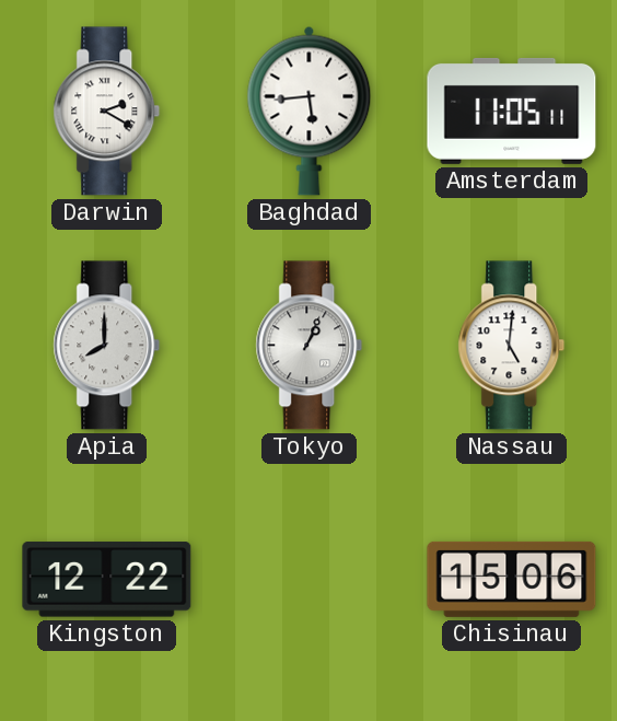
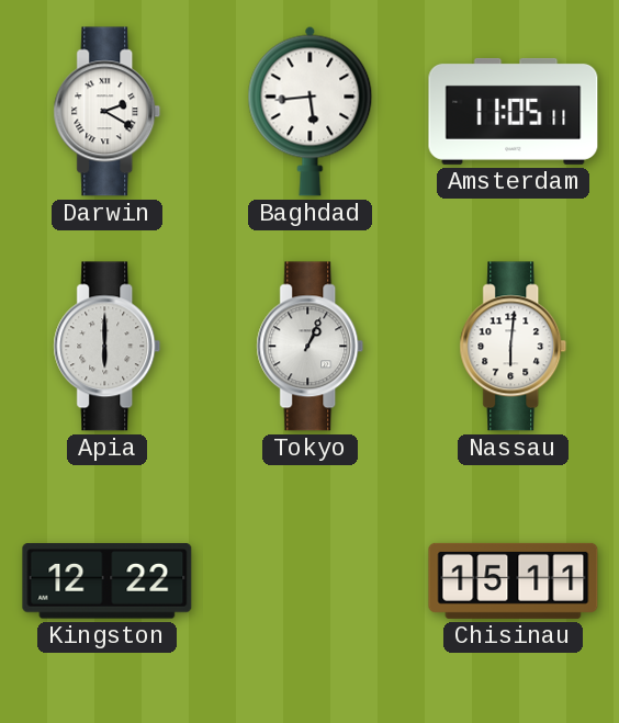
Apia: 8:00 -> 6:00
Nassau: 5:01 -> 6:01
Chisinau: 15:06 -> 15:11
